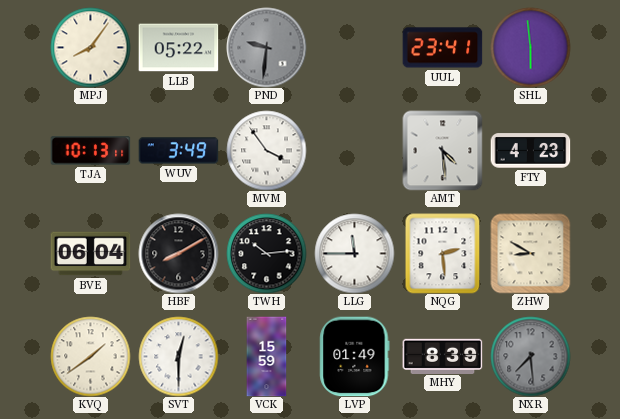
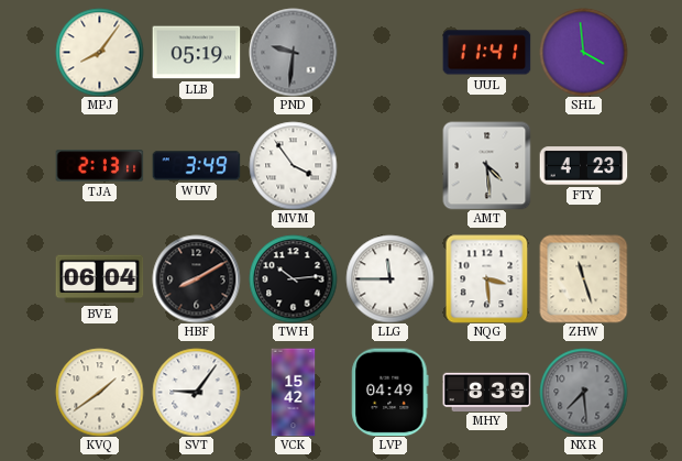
LLB: 05:22 -> 05:19
UUL: 23:41 -> 11:41
SHL: 5:59 -> 3:59
TJA: 10:13 -> 2:13
NQG: 2:29 -> 3:29
ZHW: 8:50 -> 11:27
SVT: 12:30 -> 9:06
VCK: 15:59 -> 15:42
LVP: 01:49 -> 04:49
